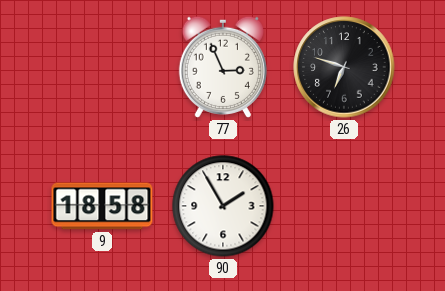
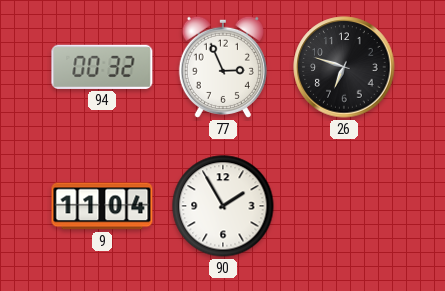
94: none -> 00:32
9: 18:58 -> 11:04
